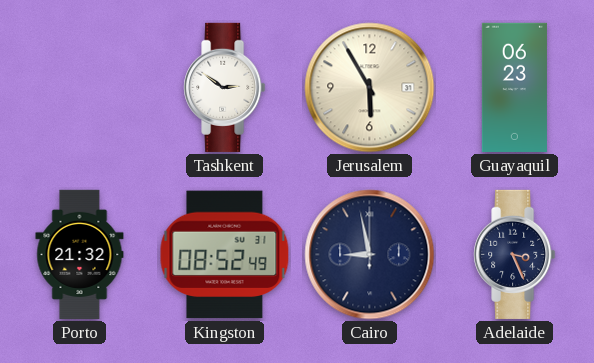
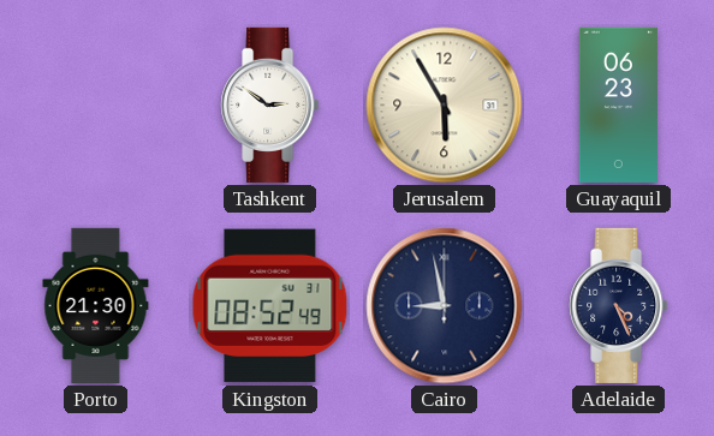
Porto: 21:32 -> 21:30
Adelaide: 3:26 -> 4:26
